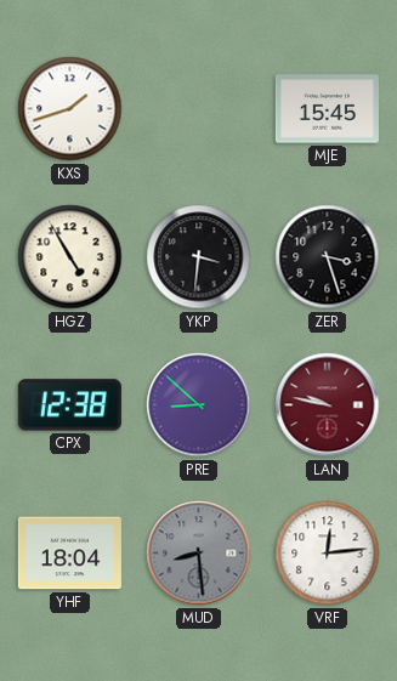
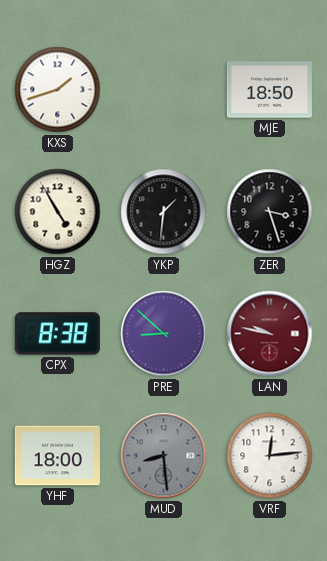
MJE: 15:45 -> 18:50
YKP: 3:31 -> 1:31
CPX: 12:38 -> 8:38
YHF: 18:04 -> 18:00
